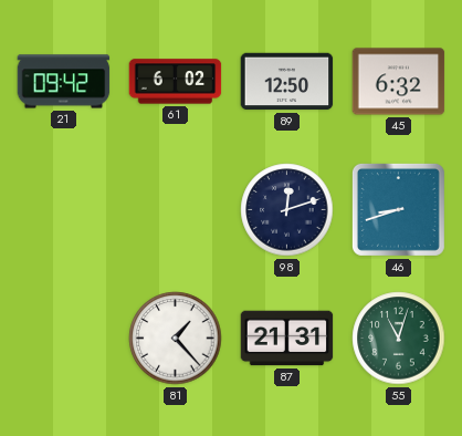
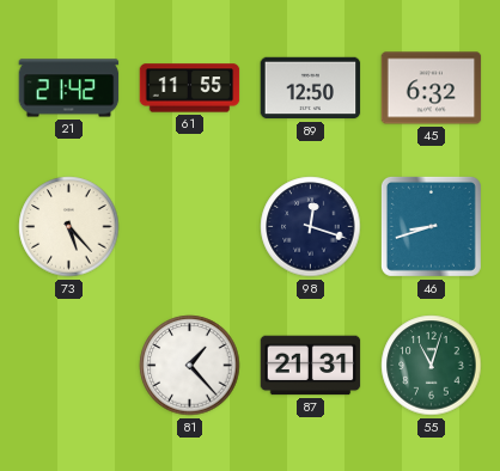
21: 09:42 -> 21:42
61: 6:02 -> 11:55
73: none -> 5:23
98: 12:12 -> 12:18
